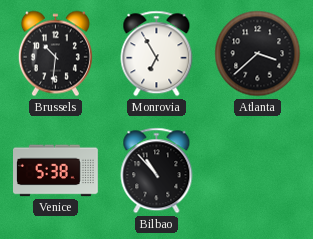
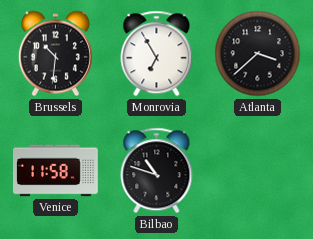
Venice: 5:38 -> 11:58
Bilbao: 10:53 -> 10:48
